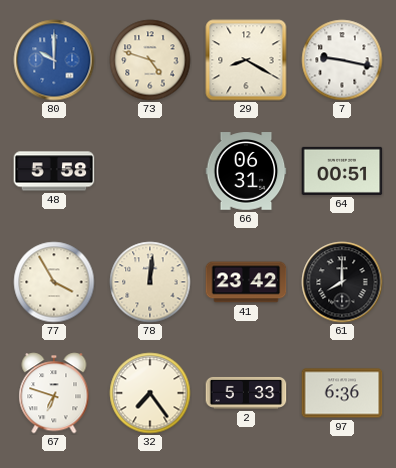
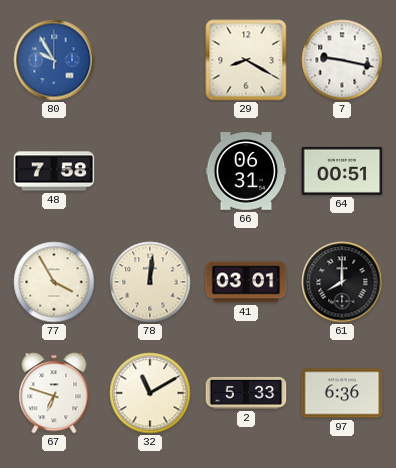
80: 10:00 -> 9:55
73: 4:48 -> none
48: 5:58 -> 7:58
41: 23:42 -> 03:01
32: 7:24 -> 11:10
